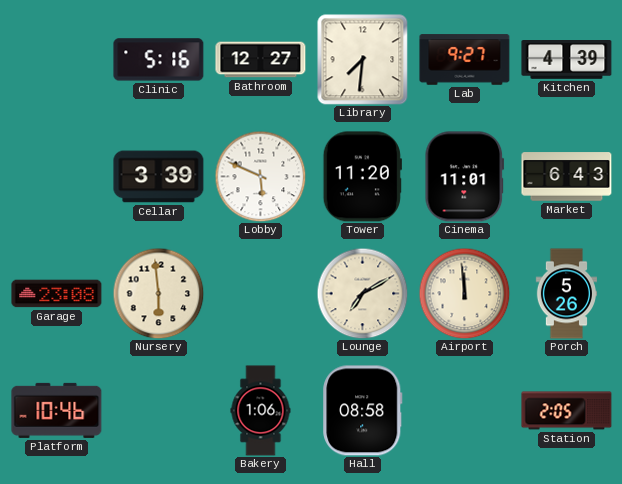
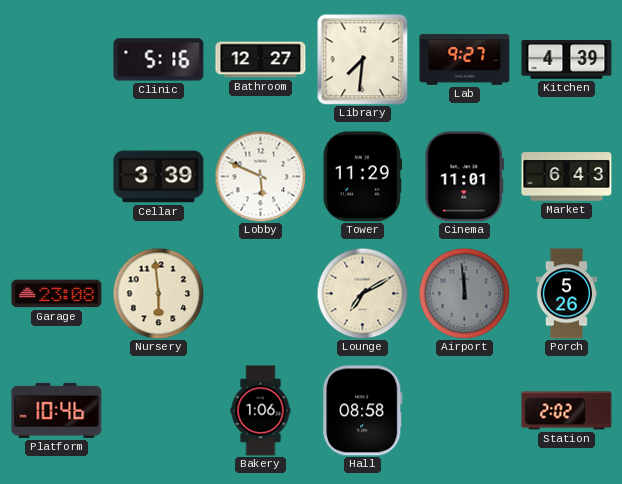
Tower: 11:20 -> 11:29
Airport dial: cream -> grey
Station: 2:05 -> 2:02
